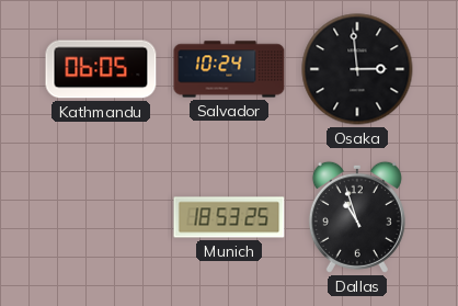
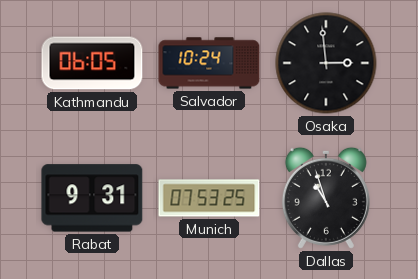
Rabat: none -> 9:31
Munich: 18:53 -> 07:53
